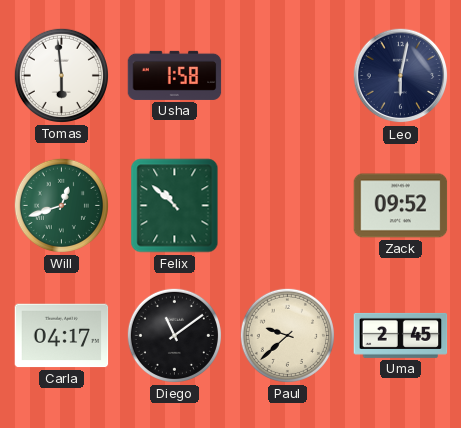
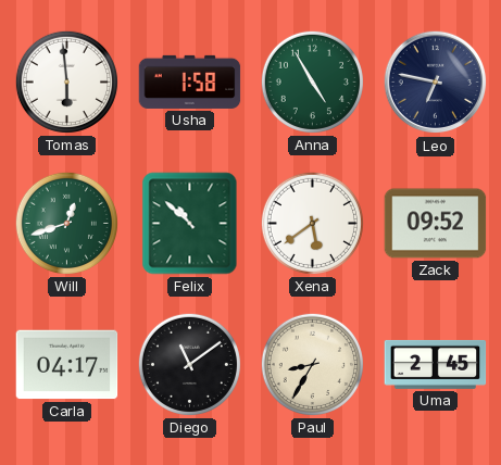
Anna: none -> 4:55
Leo: 6:02 -> 6:47
Xena: none -> 5:39
Paul: 9:38 -> 8:35
